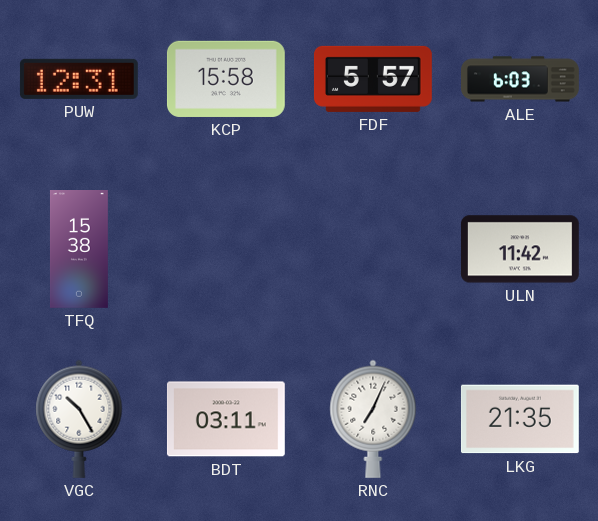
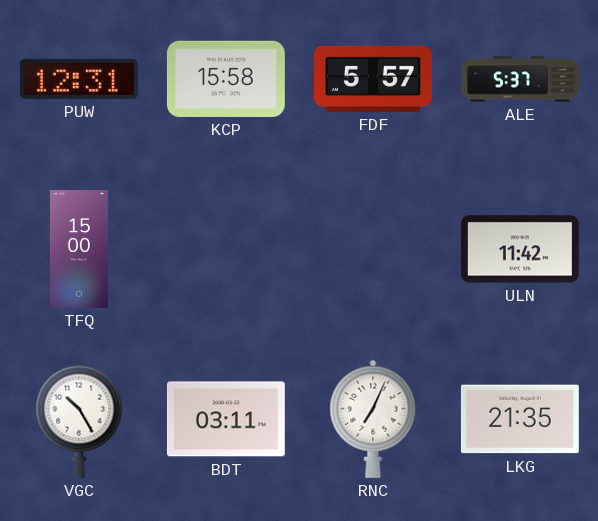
ALE: 6:03 -> 5:37
TFQ: 15:38 -> 15:00
